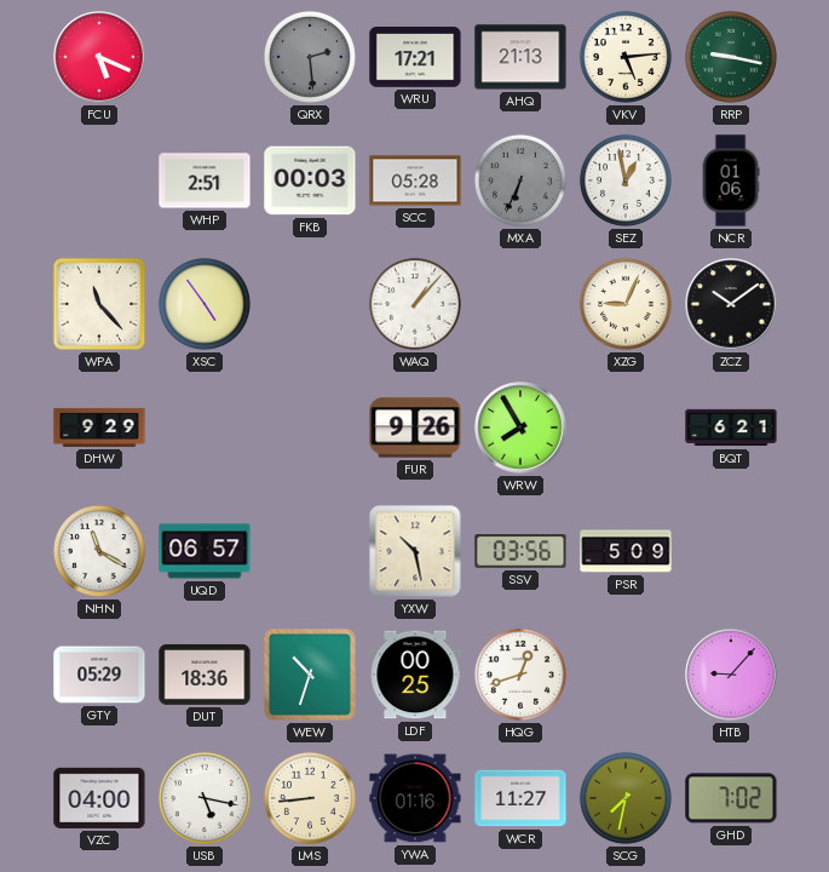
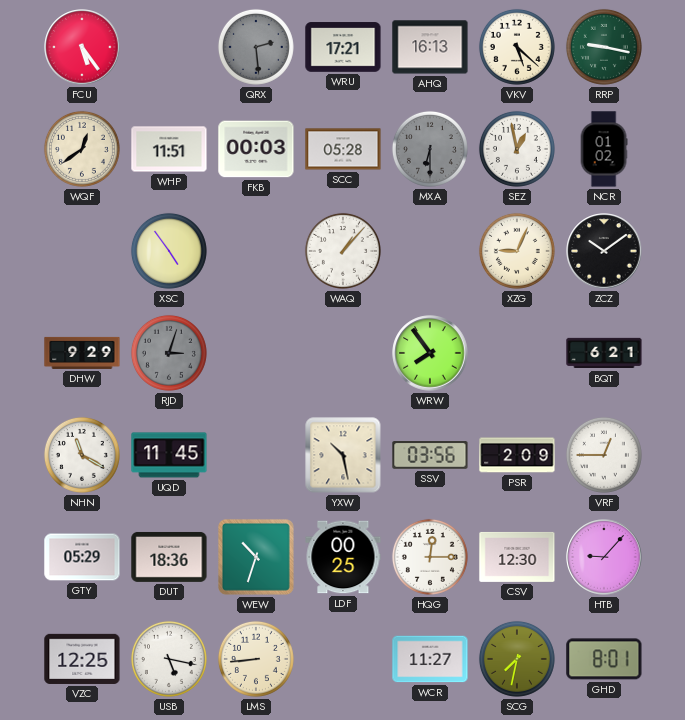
FCU: 5:19 -> 5:24
AHQ: 21:13 -> 16:13
VKV: 5:14 -> 5:22
WQF: none -> 12:39
WHP: 2:51 -> 11:51
MXA: 6:34 -> 6:30
NCR: 01:06 -> 01:02
WPA: 11:23 -> none
RJD: none -> 3:03
FUR: 9:26 -> none
WRW: 7:55 -> 7:54
UQD: 06:57 -> 11:45
PSR: 5:09 -> 2:09
VRF: none -> 12:45
HQG: 12:42 -> 12:15
CSV: none -> 12:30
VZC: 04:00 -> 12:25
YWA: 01:16 -> none
GHD: 7:02 -> 8:01
